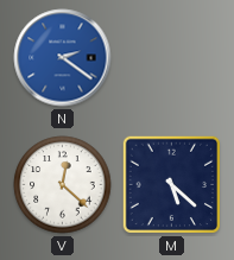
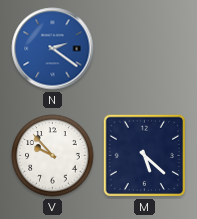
V: 12:22 -> 9:53
